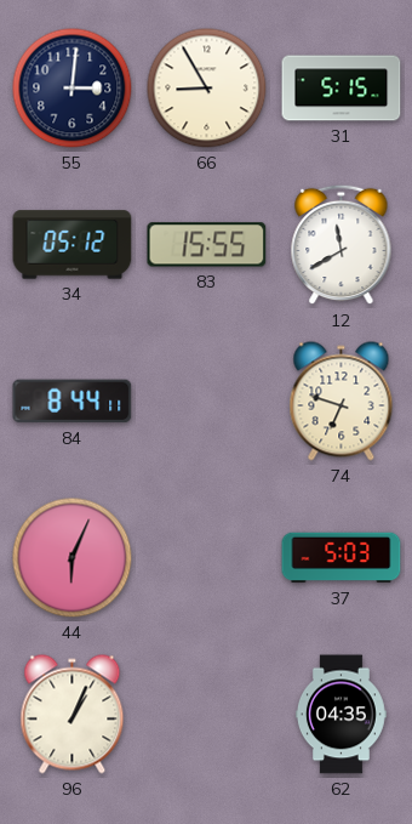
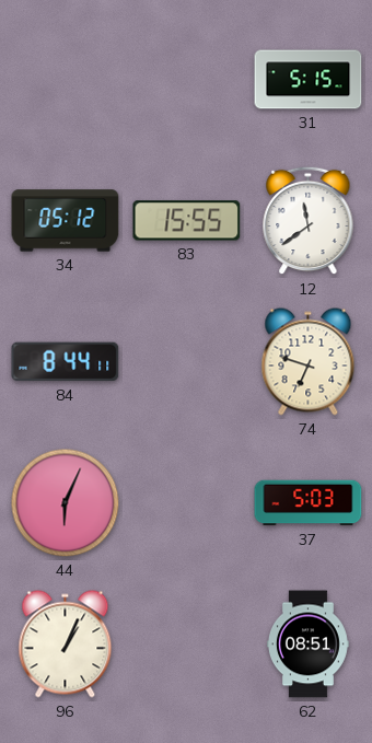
55: 3:01 -> none
66: 8:55 -> none
12: 11:40 -> 11:39
62: 04:35 -> 08:51
